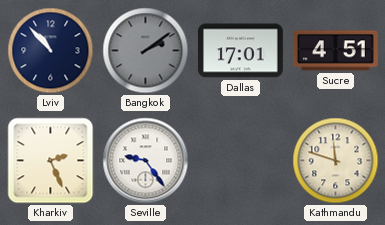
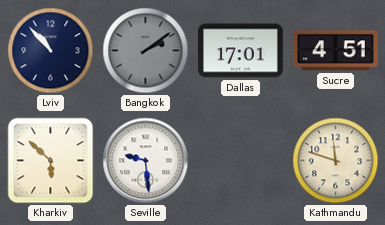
Kharkiv: 2:26 -> 5:52
Seville: 9:24 -> 9:29
